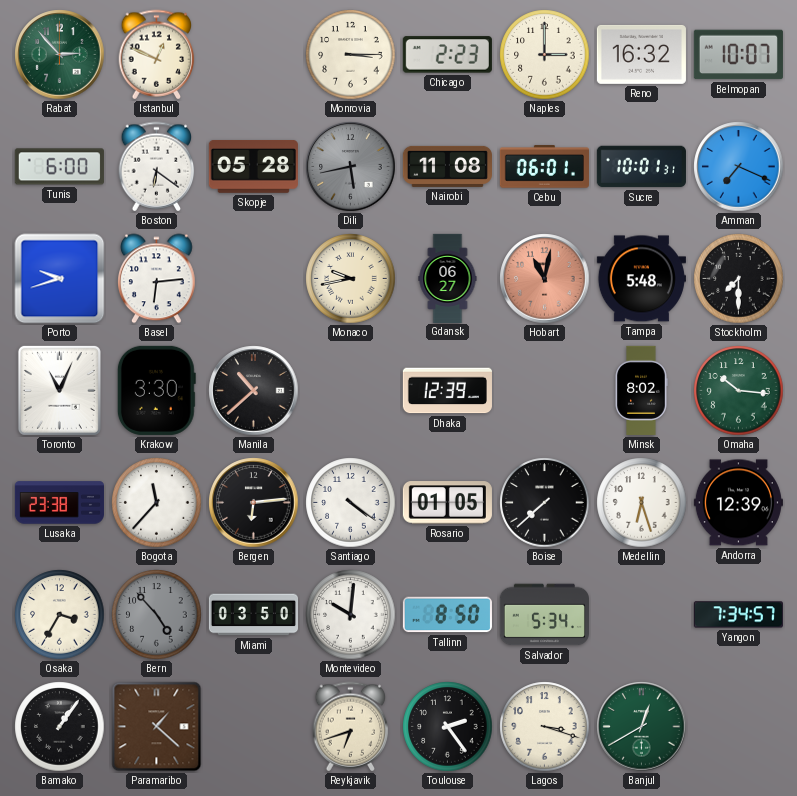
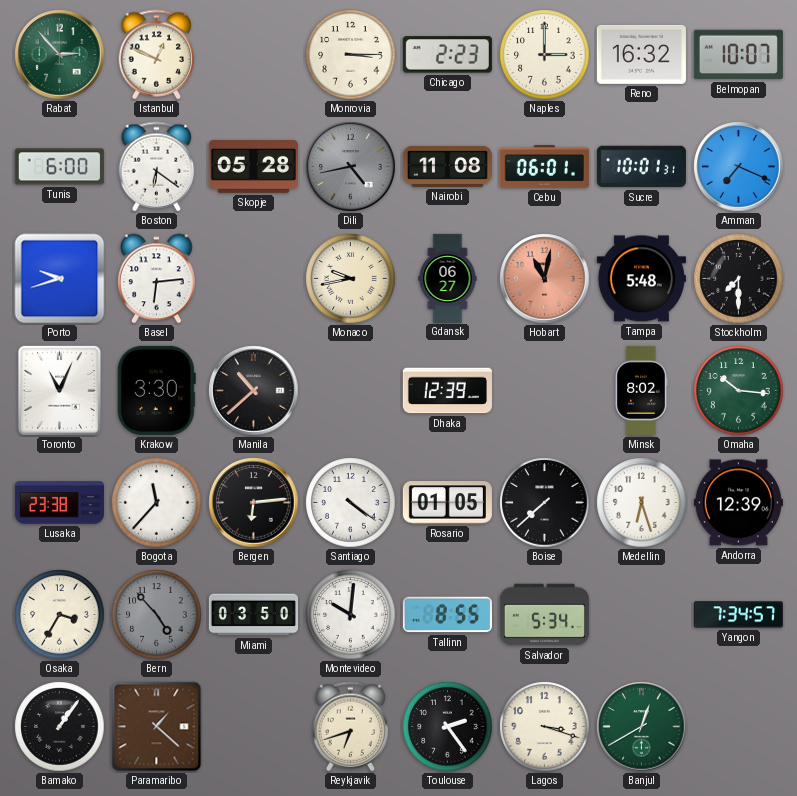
Dili: 5:43 -> 4:43
Tallinn: 8:50 -> 8:55
